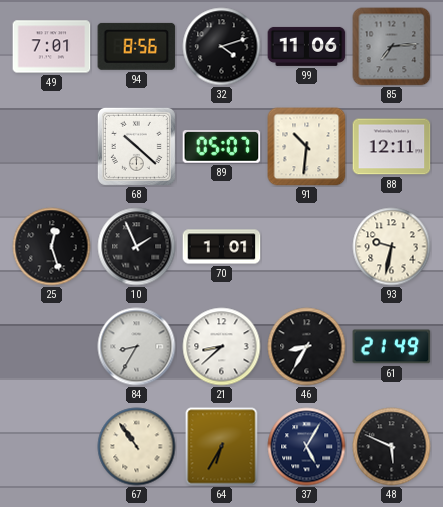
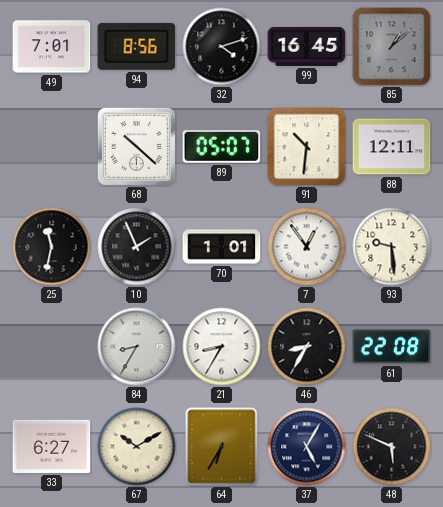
99: 11:06 -> 16:45
85: 7:14 -> 1:08
25: 12:27 -> 11:32
7: none -> 12:54
93: 9:32 -> 9:29
21: 8:38 -> 8:35
61: 21:49 -> 22:08
33: none -> 6:27
67: 10:54 -> 10:10
